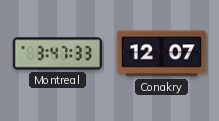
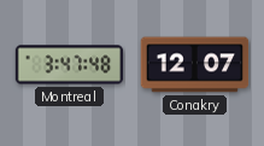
Montreal: 3:47:33 -> 3:47:48
